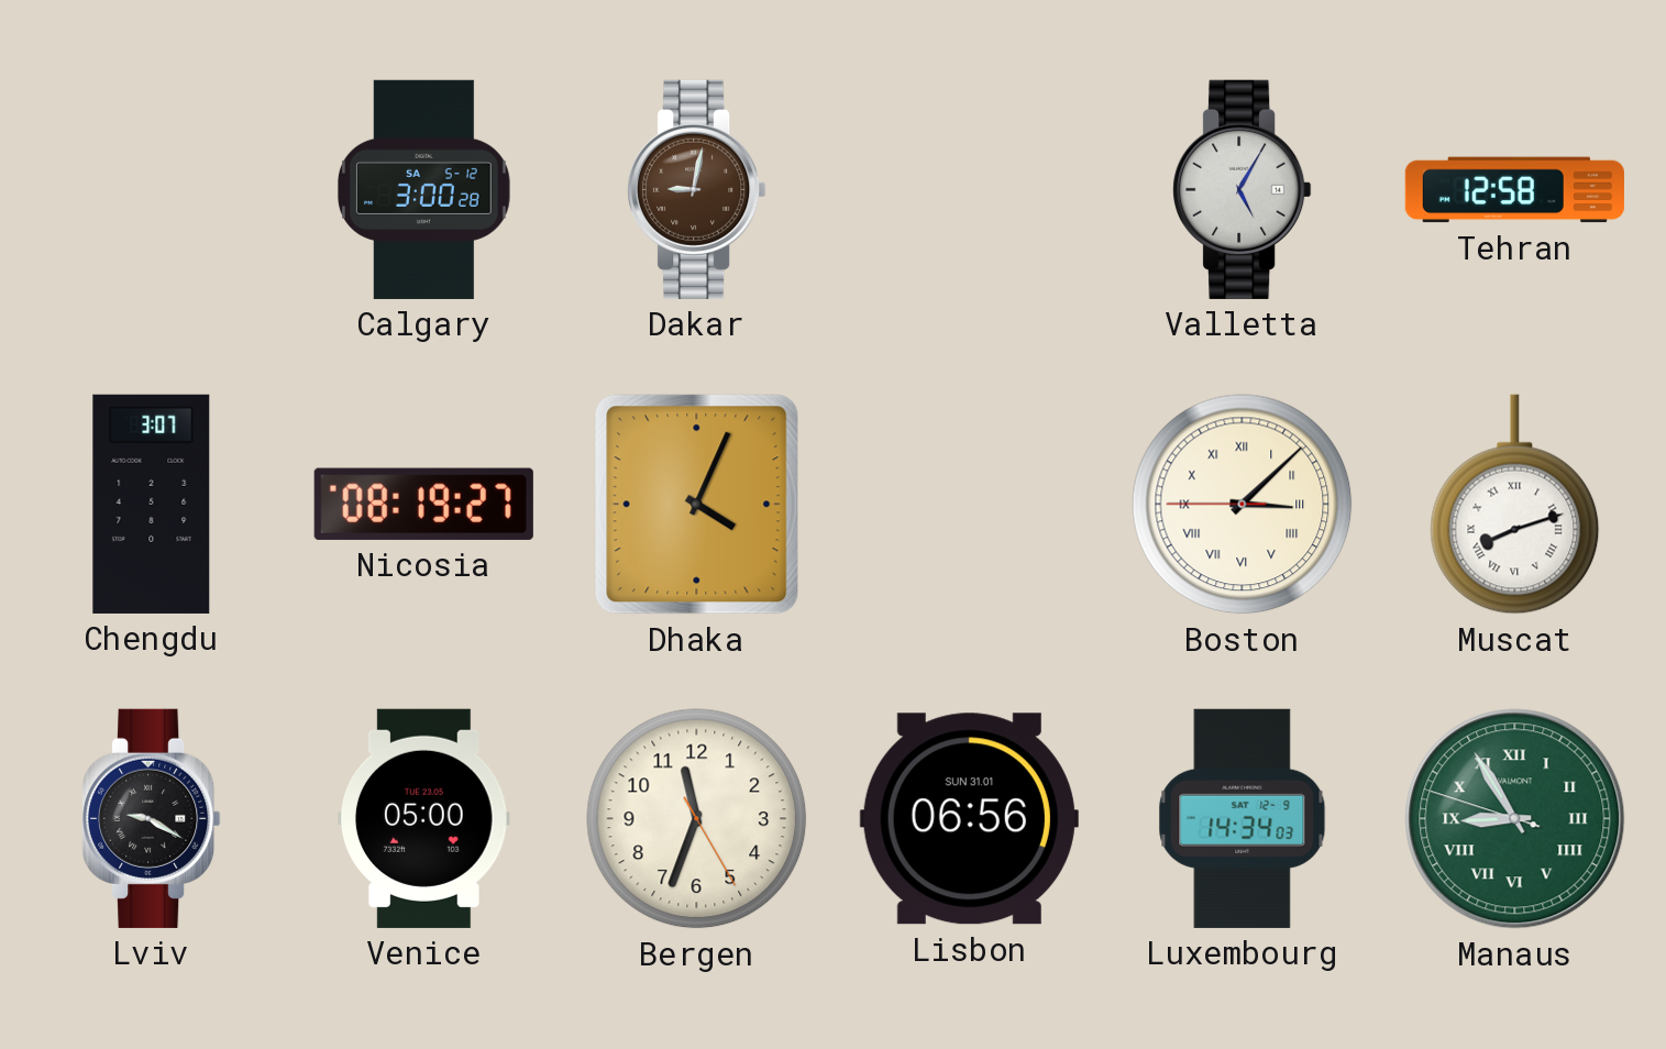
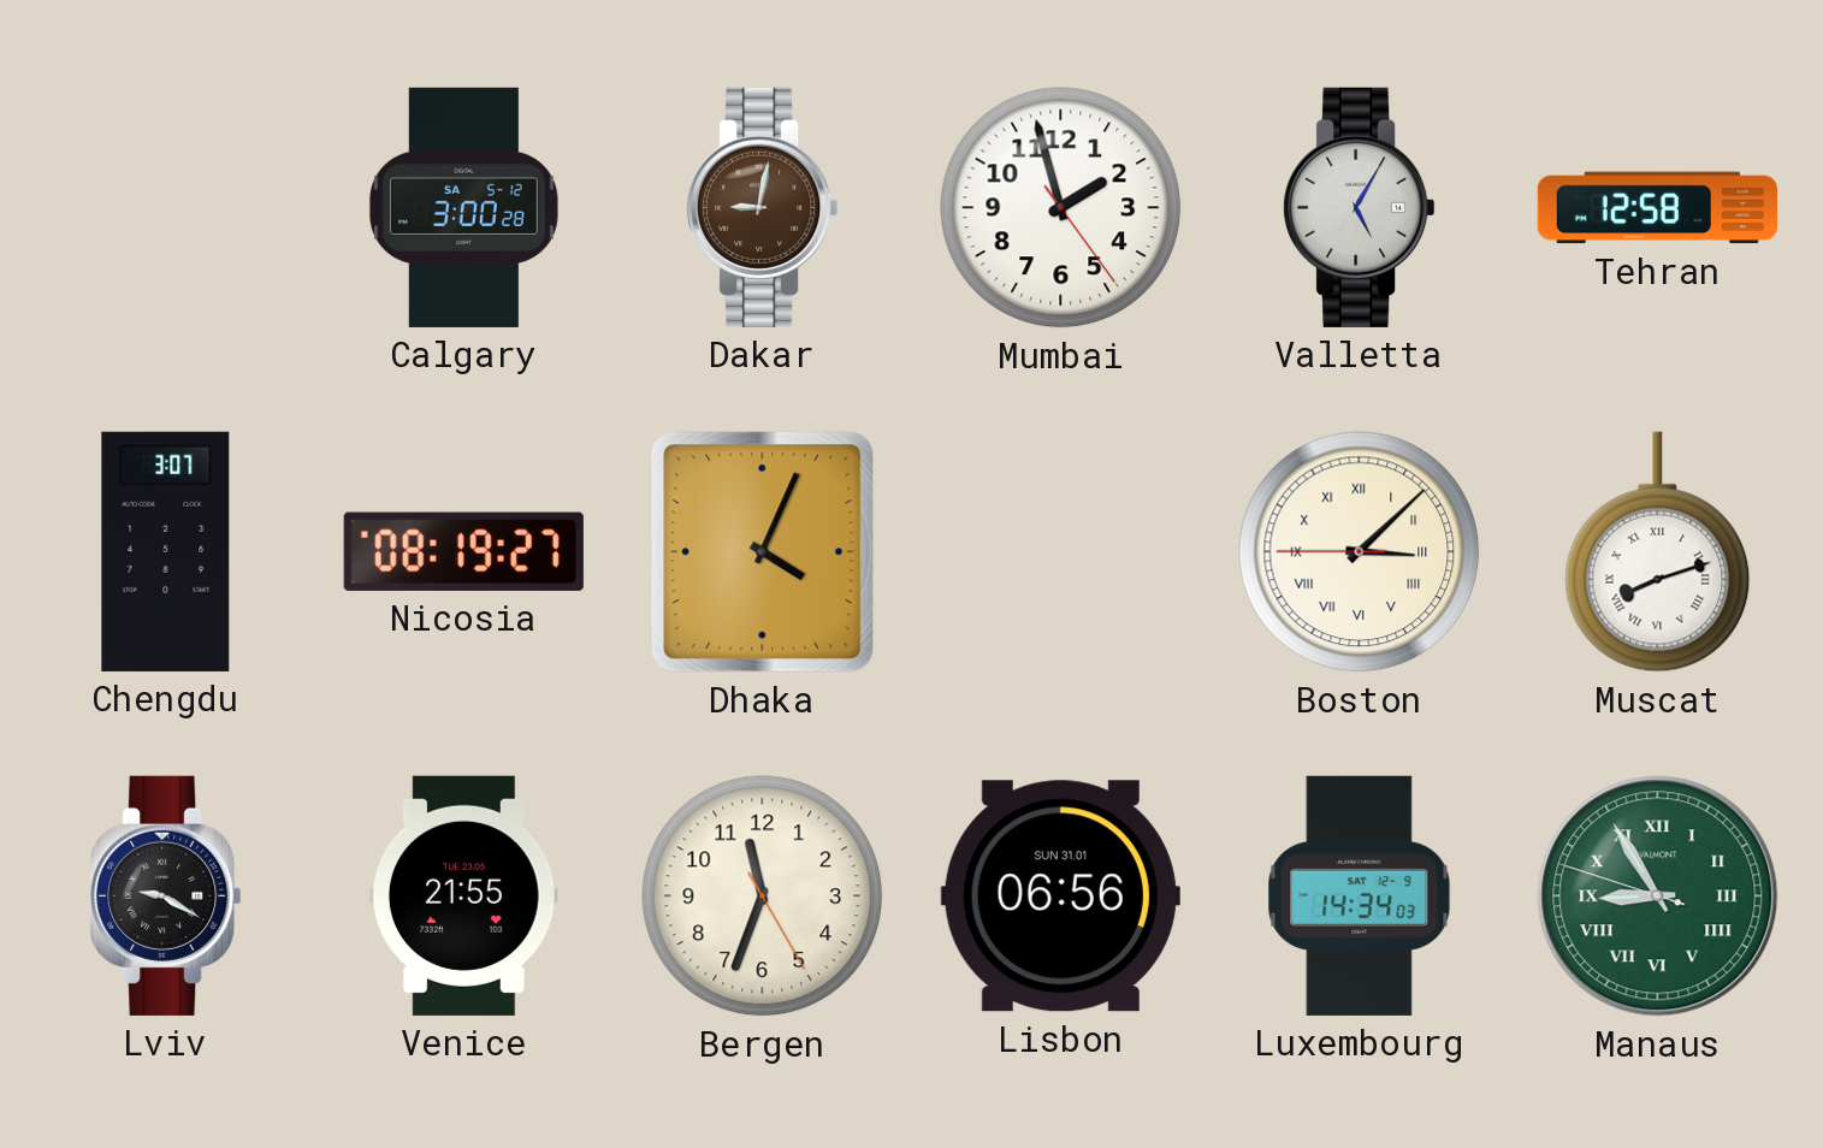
Mumbai: none -> 1:57
Venice: 05:00 -> 21:55
